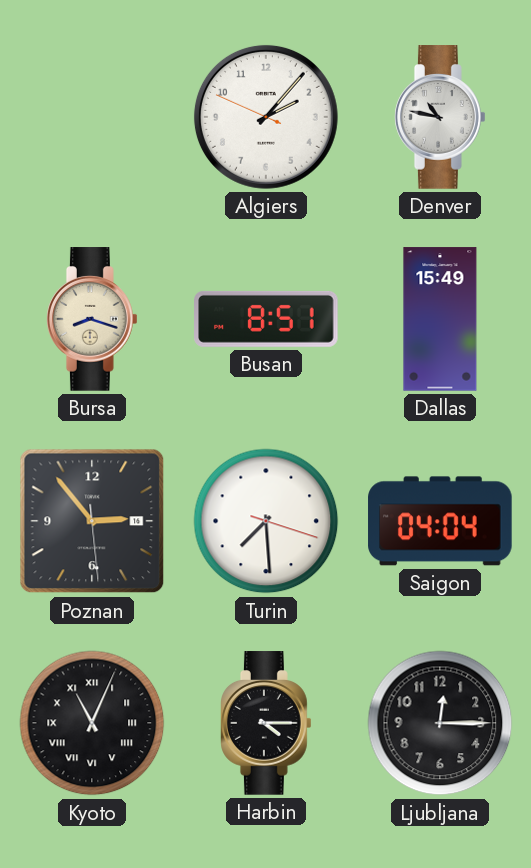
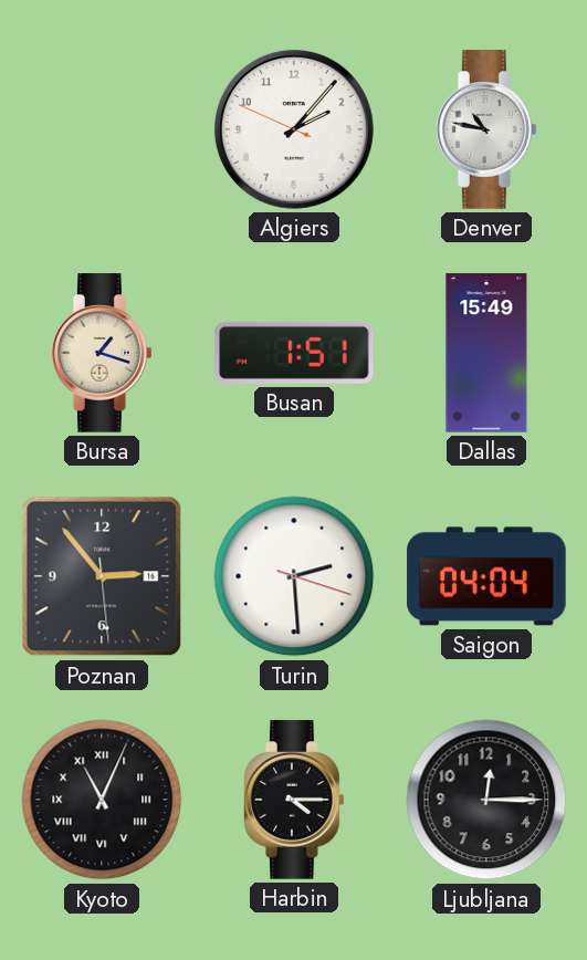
Bursa: 8:18 -> 1:18
Busan: 8:51 -> 1:51
Turin: 7:29 -> 2:29
